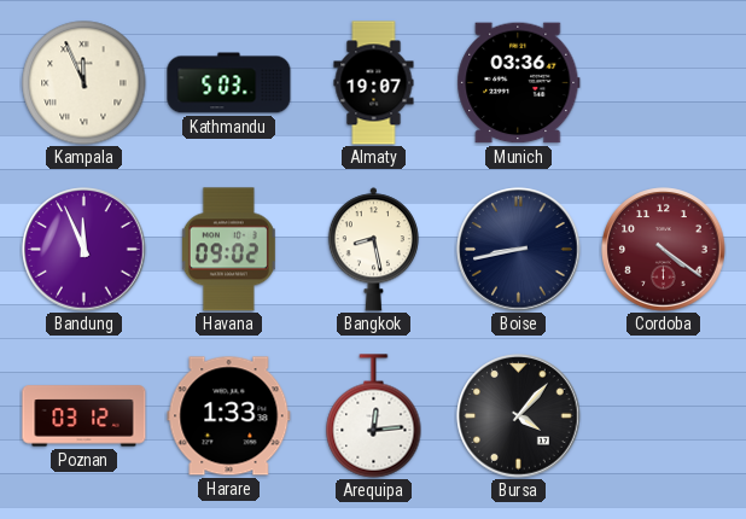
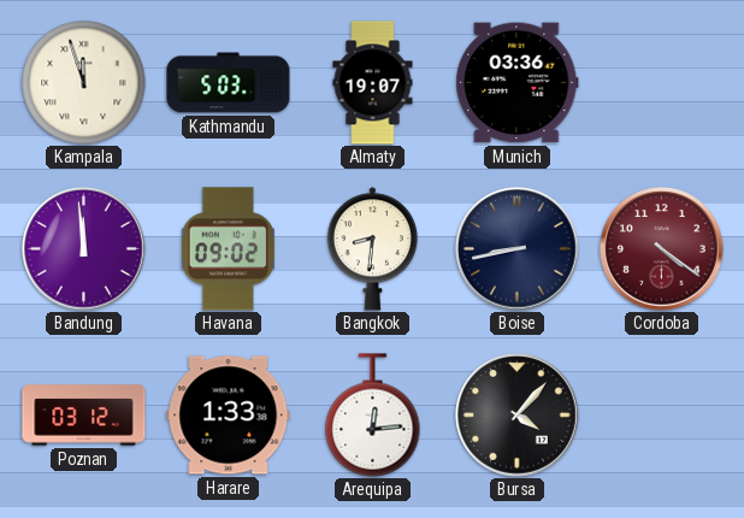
Kampala: 11:56 -> 11:57
Bandung: 11:56 -> 11:59
Bangkok: 8:28 -> 8:31
